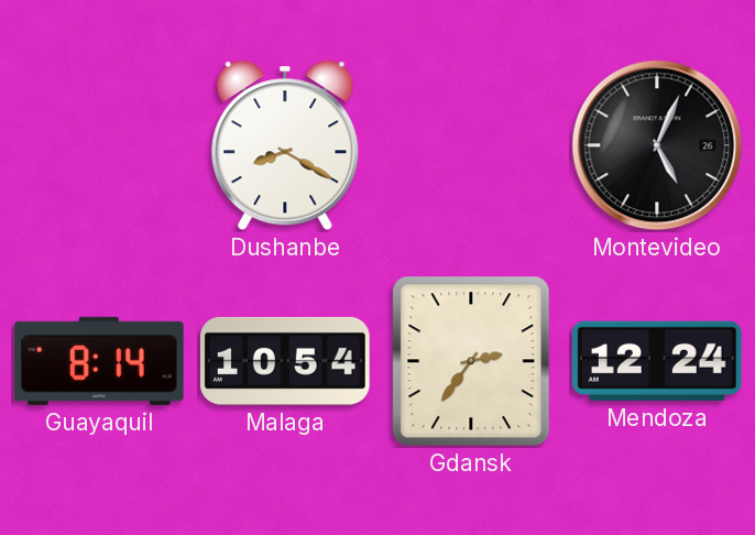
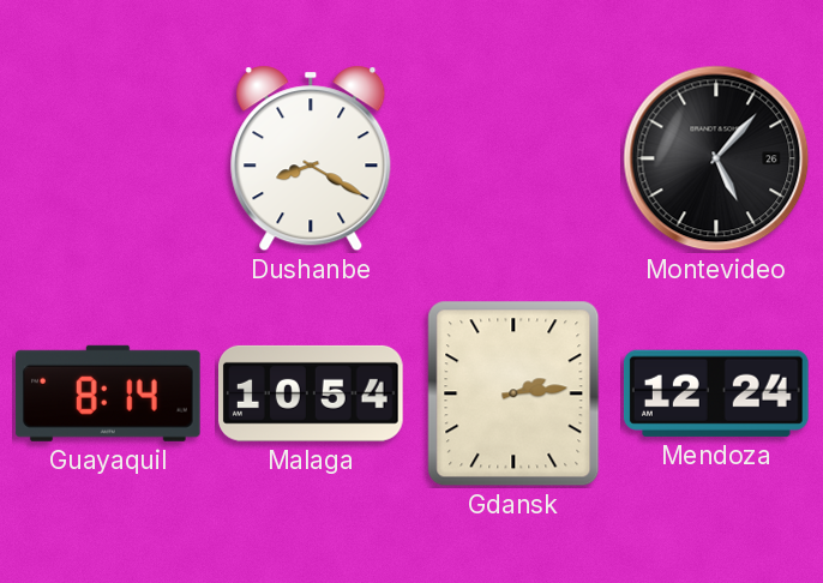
Montevideo: 5:04 -> 5:07
Gdansk: 2:36 -> 2:14
